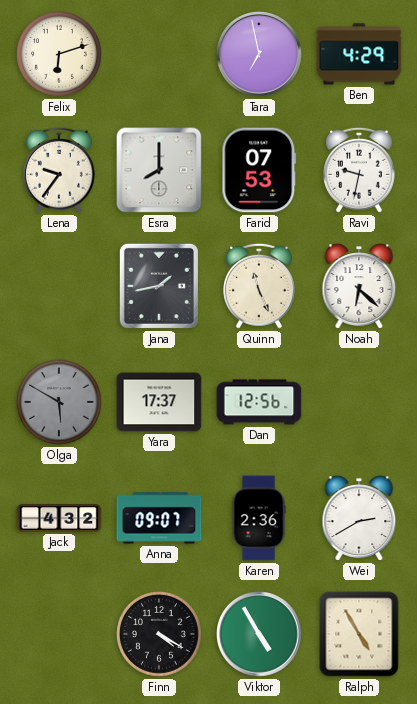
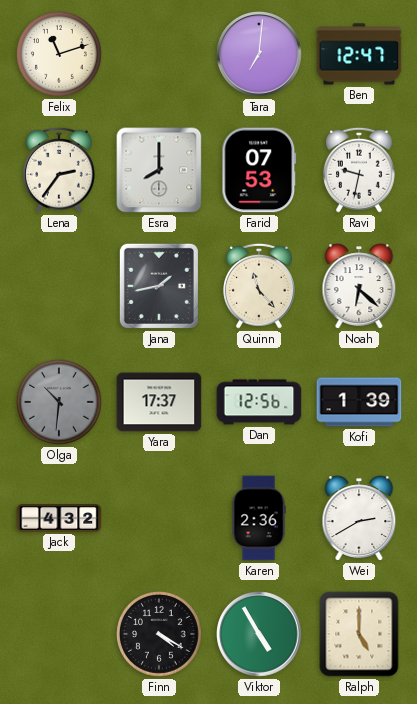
Felix: 6:12 -> 11:12
Tara: 6:58 -> 7:01
Ben: 4:29 -> 12:47
Lena: 9:36 -> 2:36
Quinn: 11:26 -> 11:23
Olga: 5:50 -> 10:31
Kofi: none -> 1:39
Anna: 09:07 -> none
Ralph: 4:55 -> 5:00
